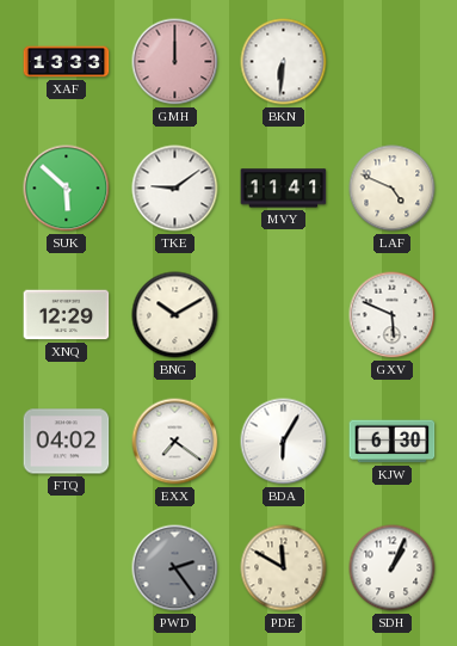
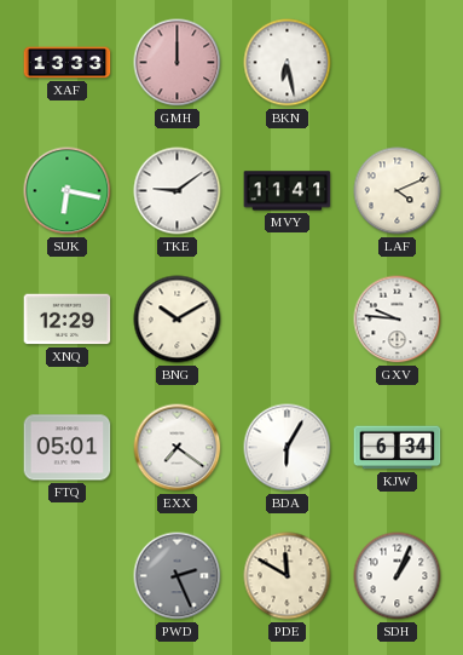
BKN: 6:31 -> 6:28
SUK: 5:52 -> 6:17
LAF: 4:49 -> 4:11
GXV: 5:49 -> 9:46
FTQ: 04:02 -> 05:01
KJW: 6:30 -> 6:34
PWD: 2:24 -> 2:26
